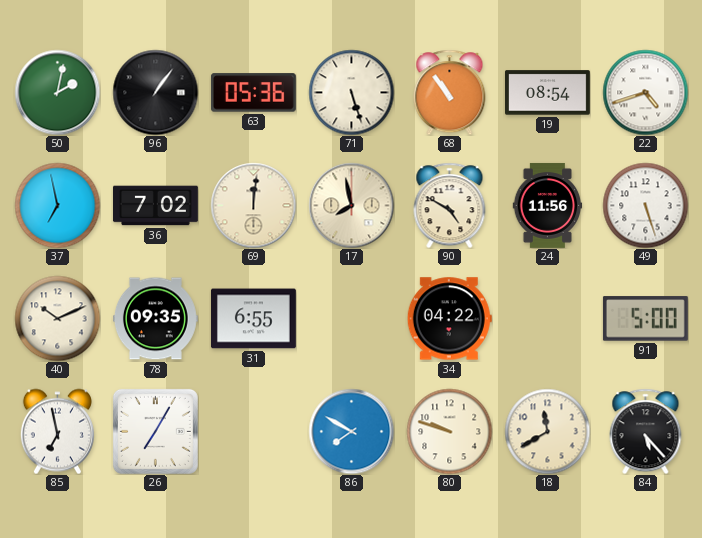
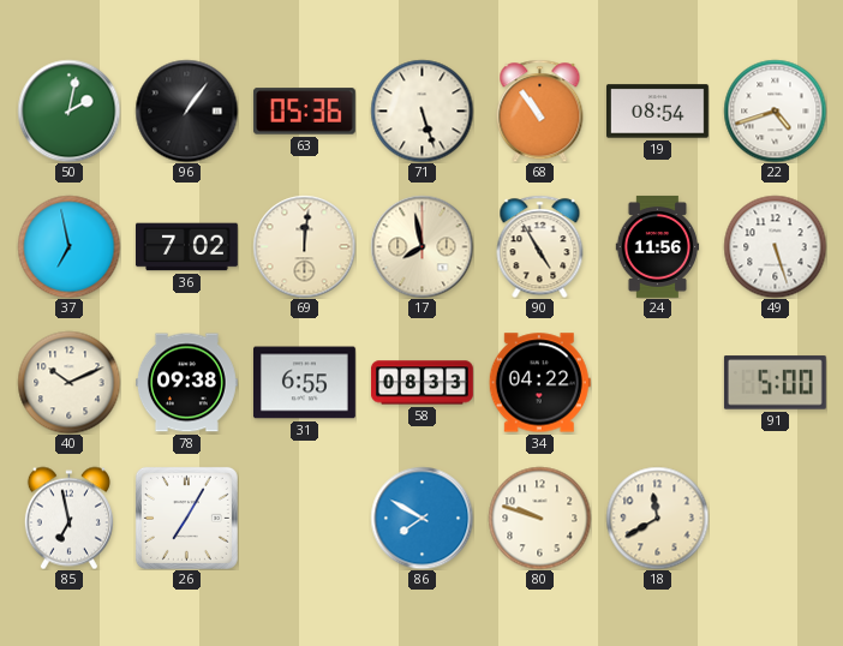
90: 4:50 -> 4:55
78: 09:35 -> 09:38
58: none -> 08:33
84: 5:23 -> none
